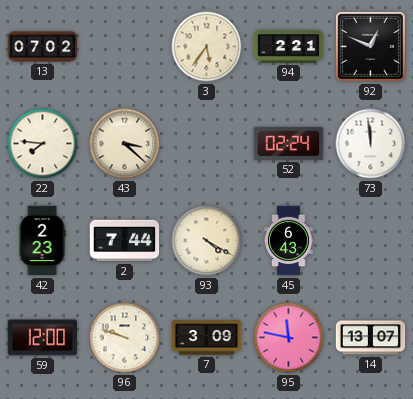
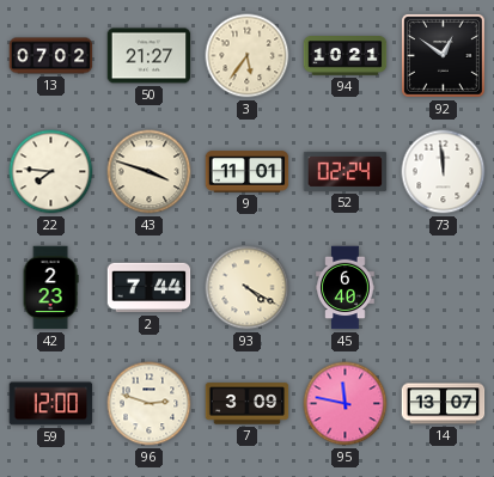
50: none -> 21:27
94: 2:21 -> 10:21
92: 12:49 -> 12:51
43: 3:22 -> 3:48
9: none -> 11:01
45: 6:43 -> 6:40
96: 9:48 -> 2:48
